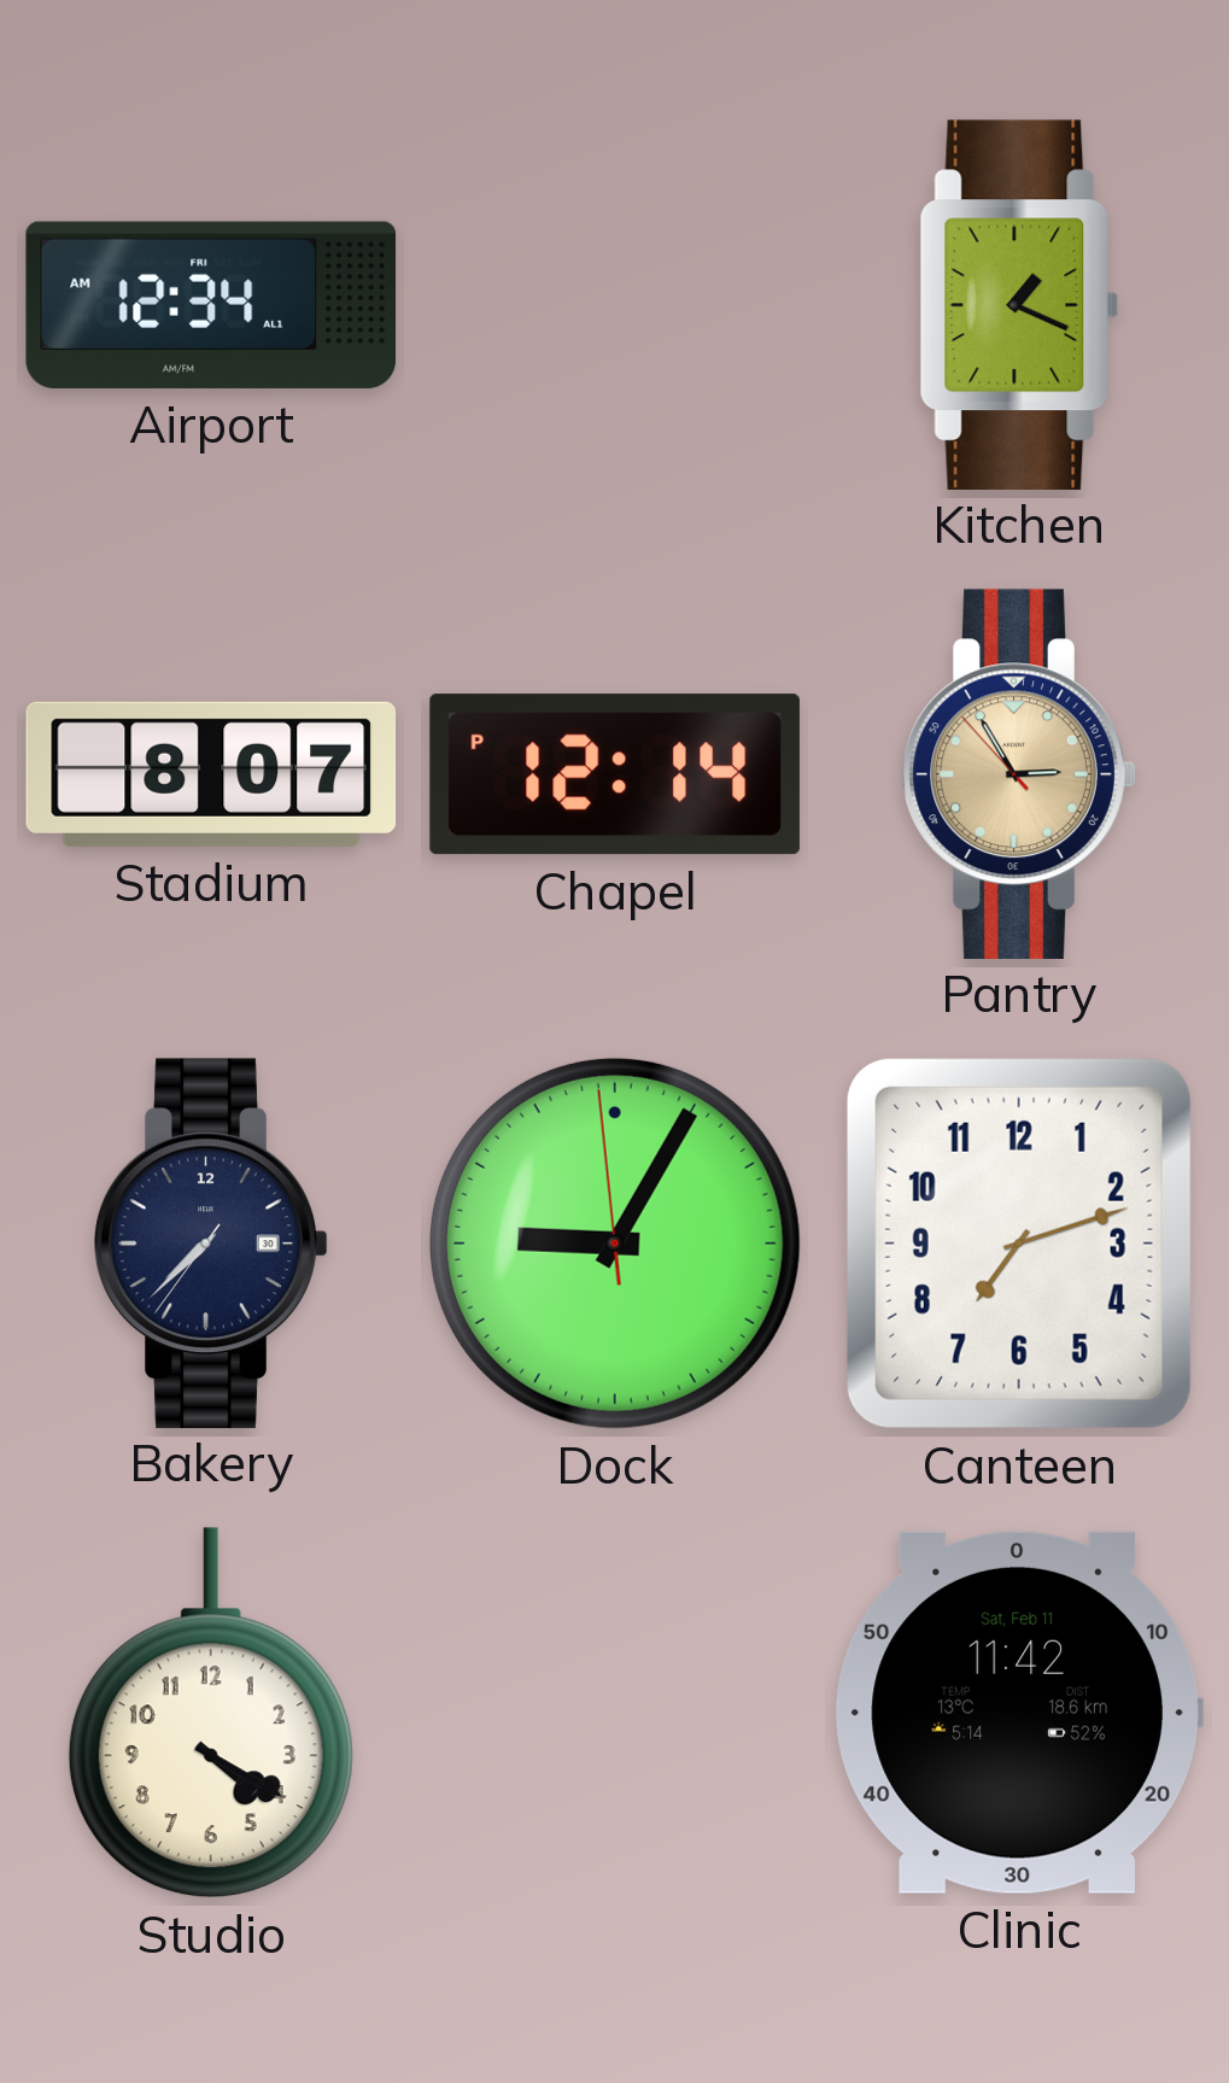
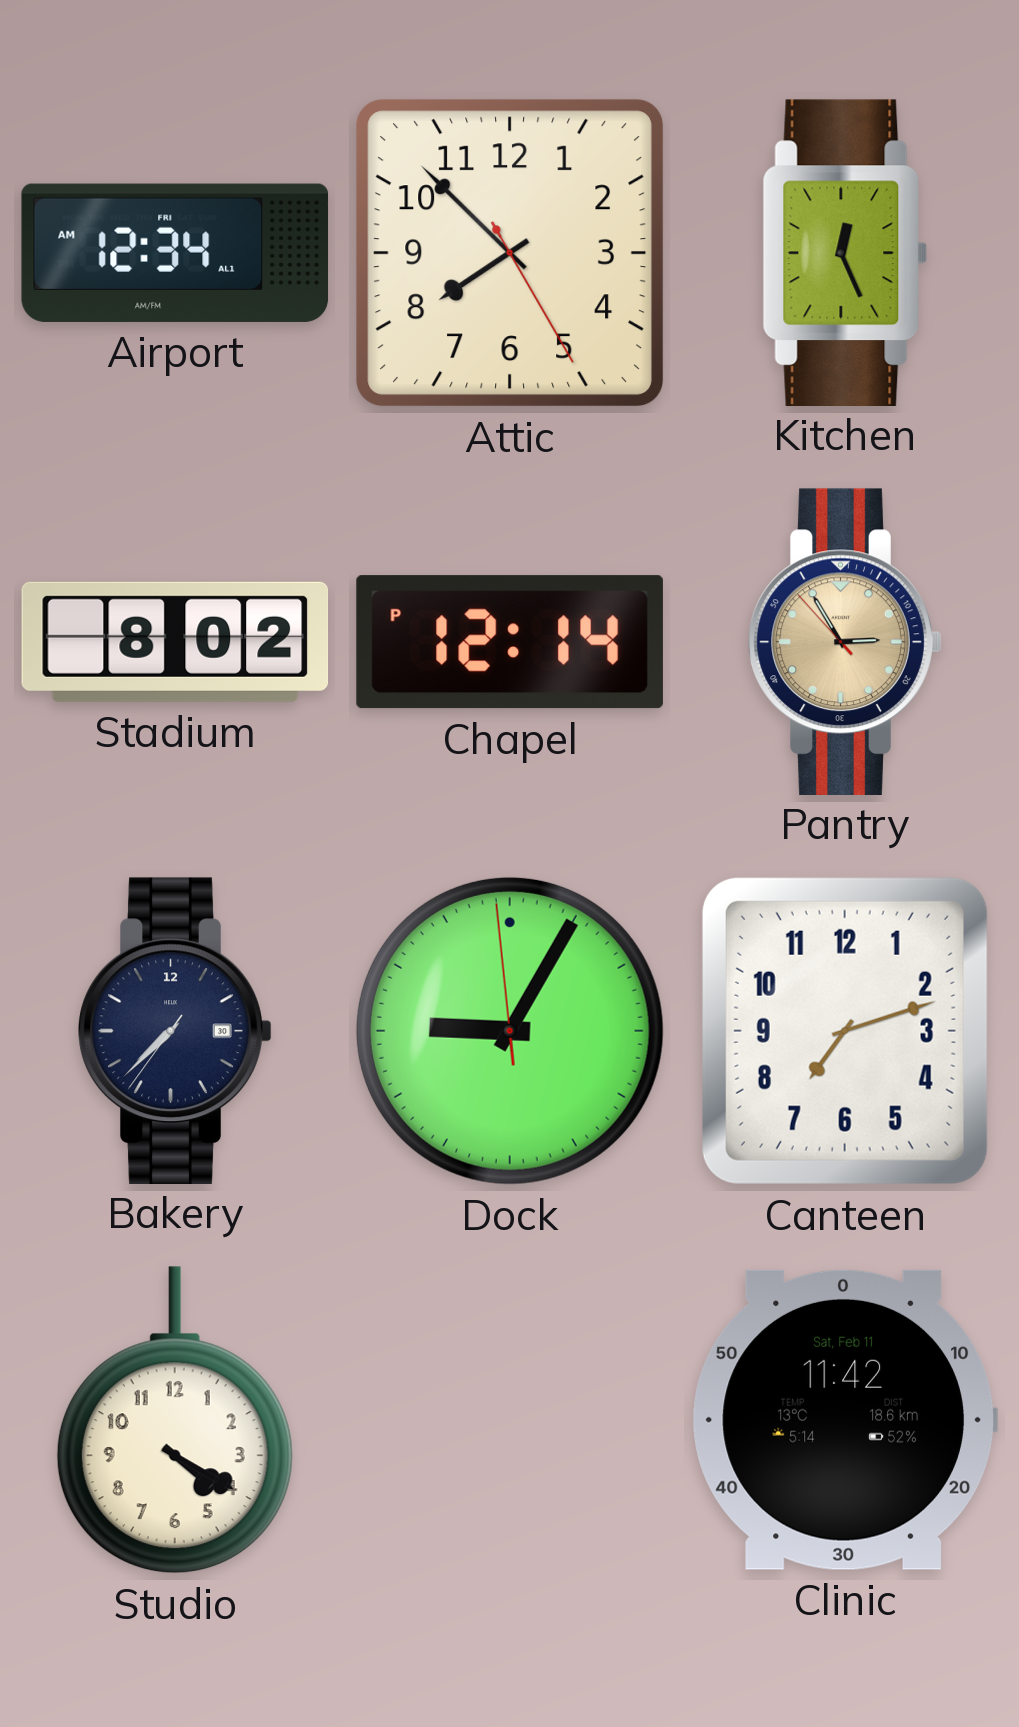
Attic: none -> 7:52
Kitchen: 1:19 -> 12:26
Stadium: 8:07 -> 8:02
